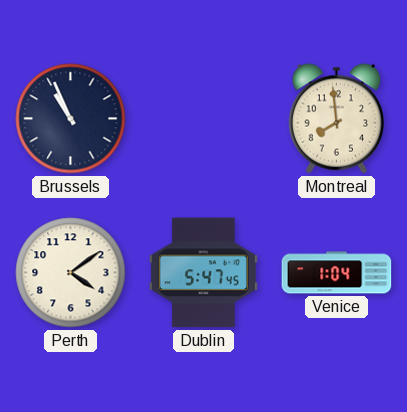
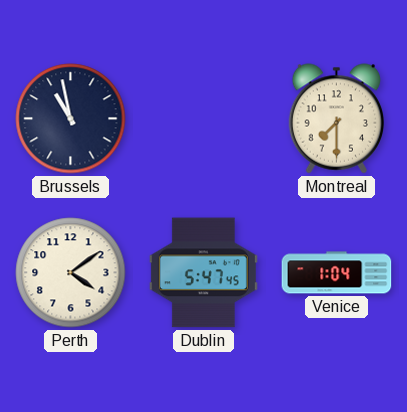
Brussels: 10:56 -> 10:58
Montreal: 7:59 -> 7:30
